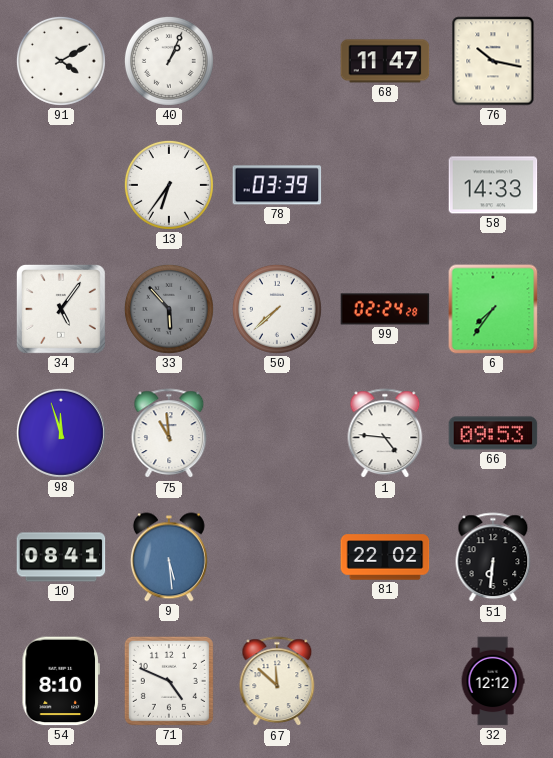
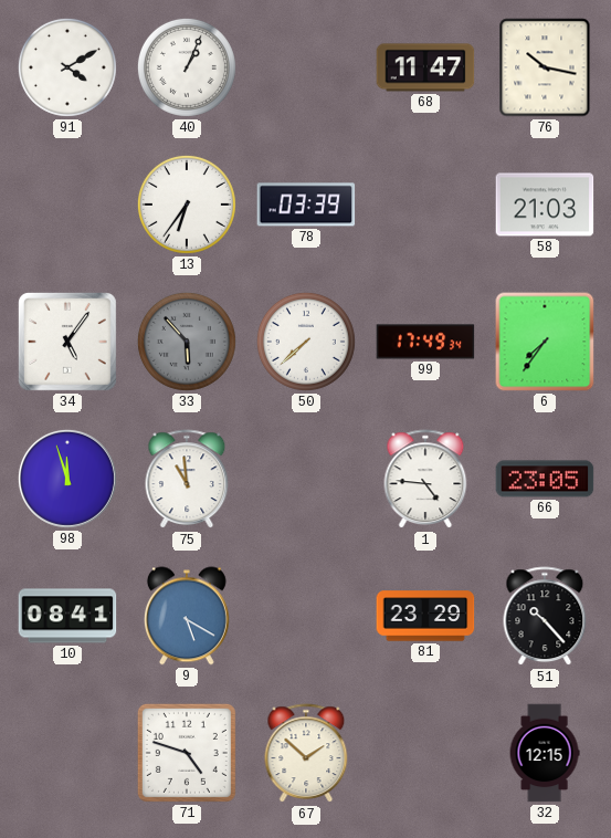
58: 14:33 -> 21:03
99: 02:24 -> 17:49
66: 09:53 -> 23:05
9: 5:29 -> 5:20
81: 22:02 -> 23:29
51: 6:31 -> 10:23
54: 8:10 -> none
71: 4:49 -> 4:48
67: 11:52 -> 1:52
32: 12:12 -> 12:15
